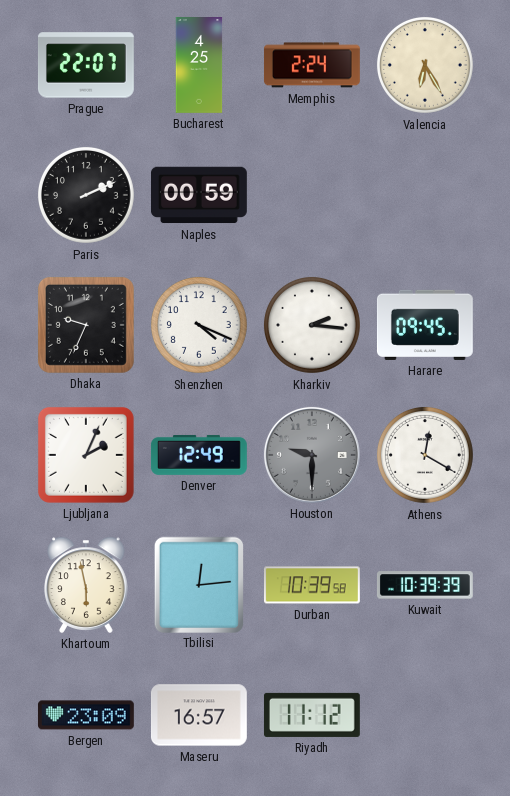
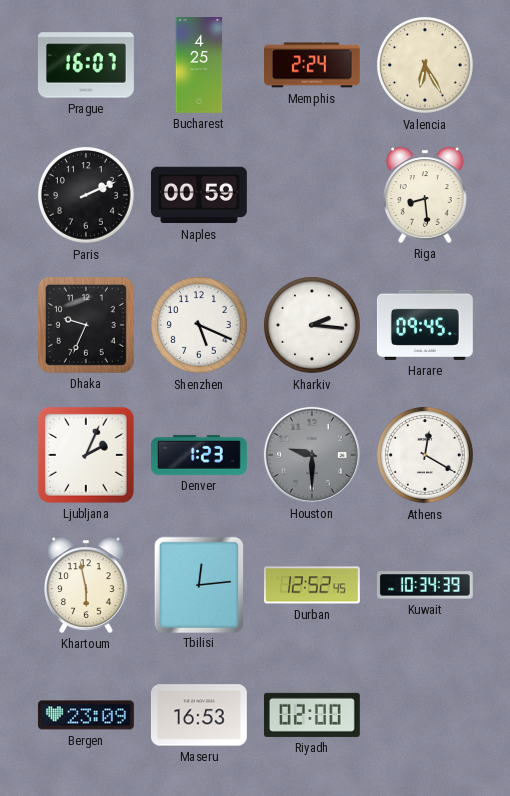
Prague: 22:07 -> 16:07
Riga: none -> 8:29
Shenzhen: 4:19 -> 5:19
Denver: 12:49 -> 1:23
Durban: 10:39 -> 12:52
Kuwait: 10:39 -> 10:34
Maseru: 16:57 -> 16:53
Riyadh: 11:12 -> 02:00
